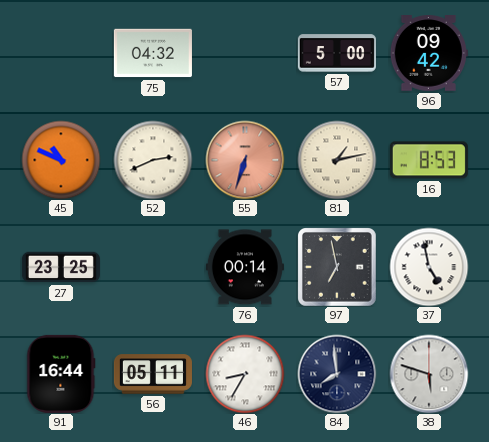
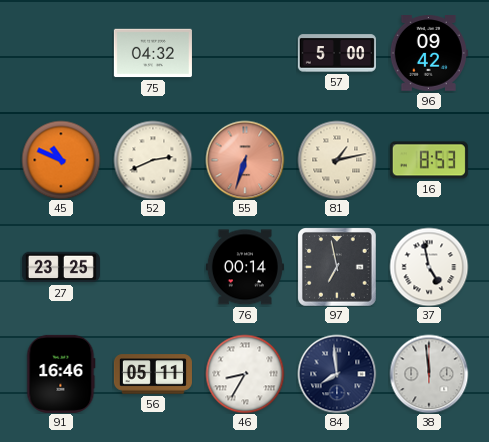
91: 16:44 -> 16:46
38: 5:48 -> 11:59
